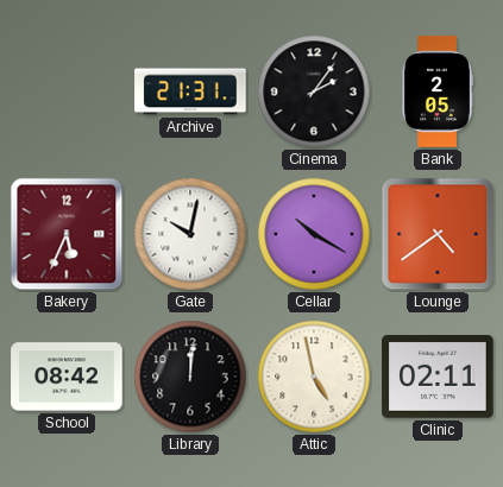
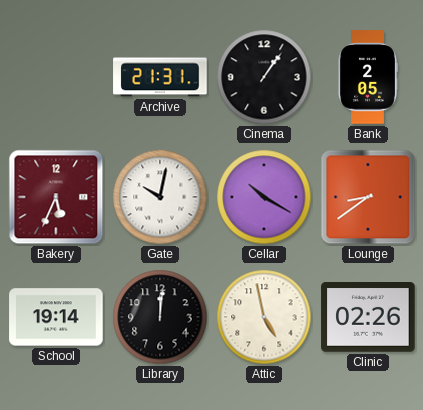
Cinema: 2:06 -> 1:06
Lounge: 4:39 -> 8:39
School: 08:42 -> 19:14
Clinic: 02:11 -> 02:26
